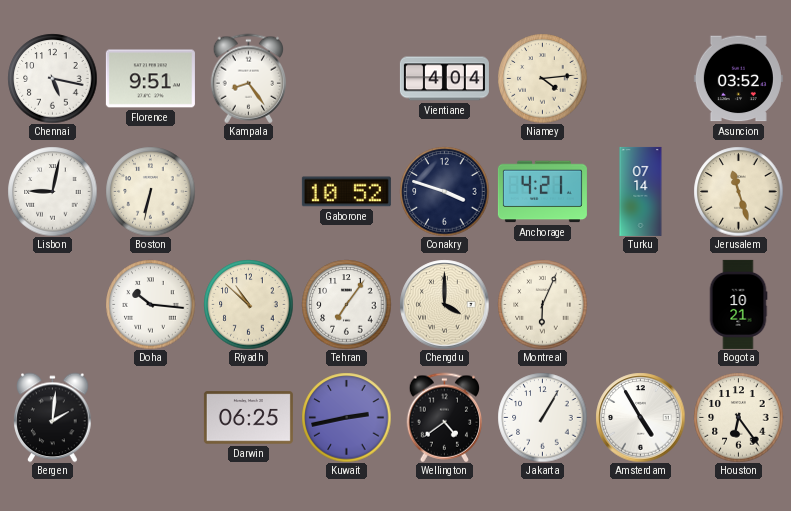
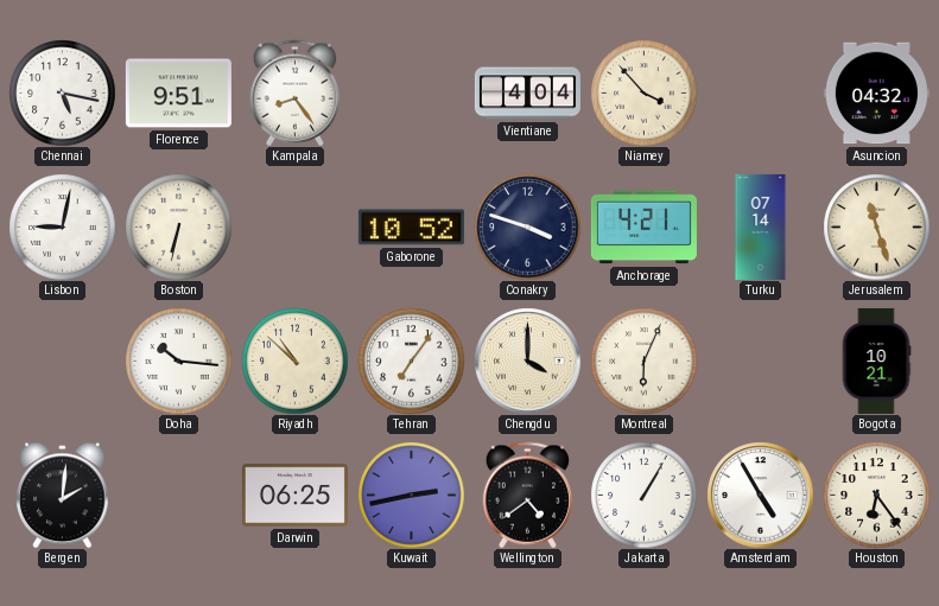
Niamey: 4:14 -> 3:53
Asuncion: 03:52 -> 04:32
